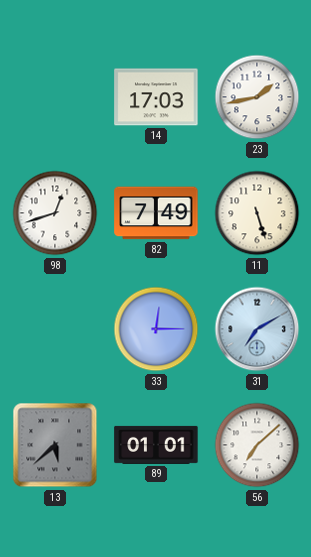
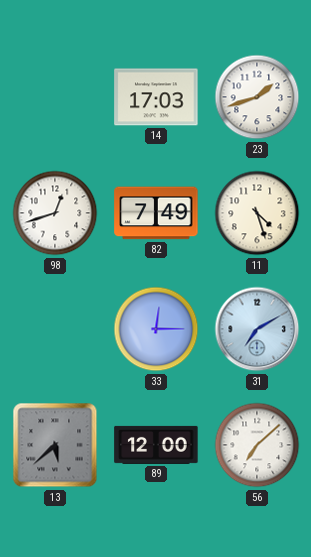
23: 1:43 -> 1:42
11: 5:27 -> 4:27
89: 01:01 -> 12:00
